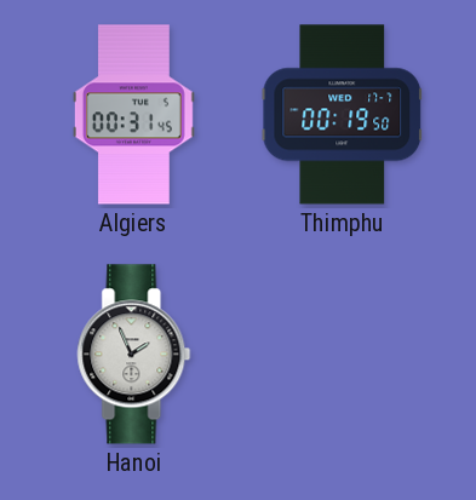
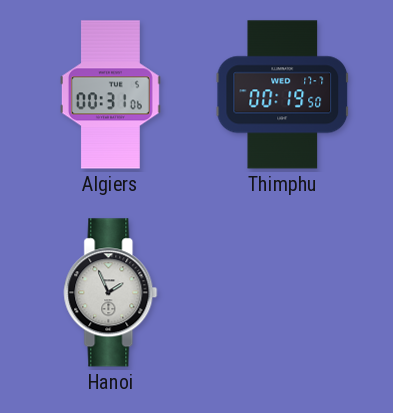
Algiers: 00:31:45 -> 00:31:06
